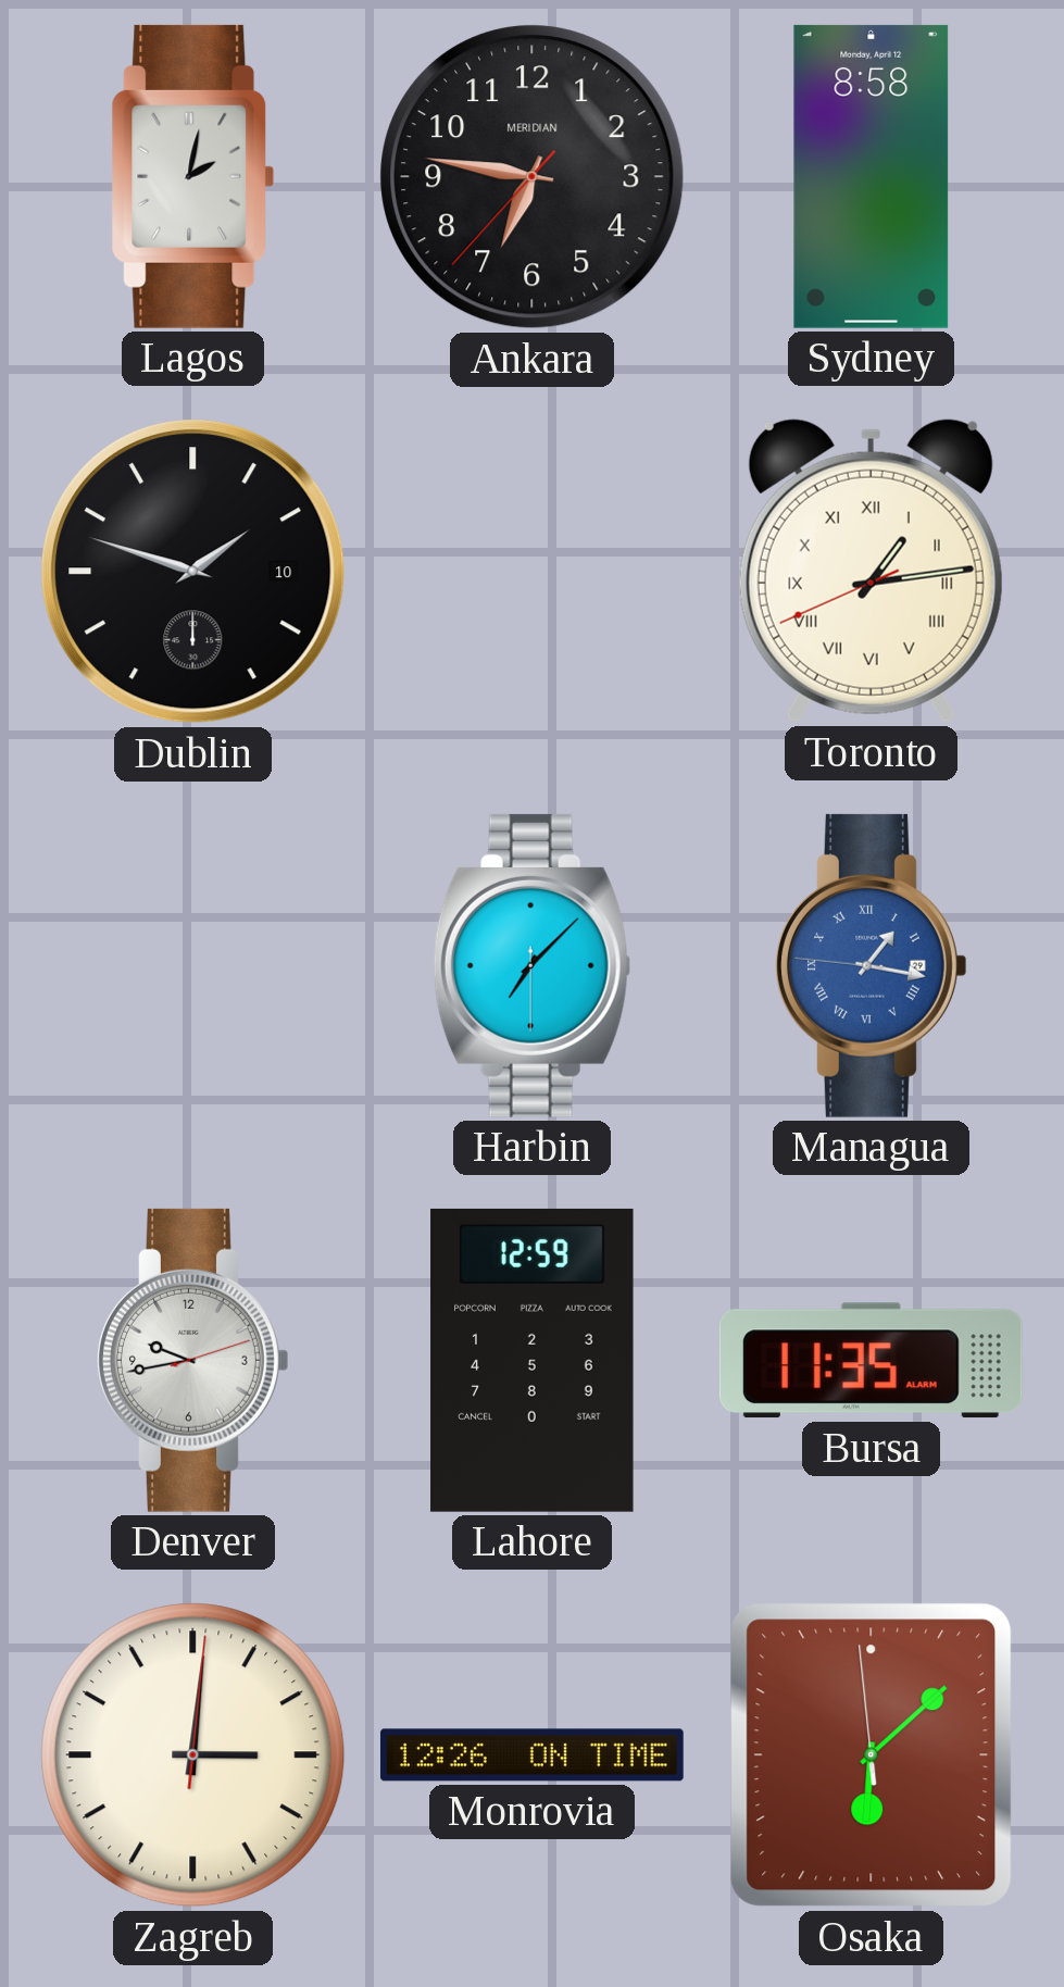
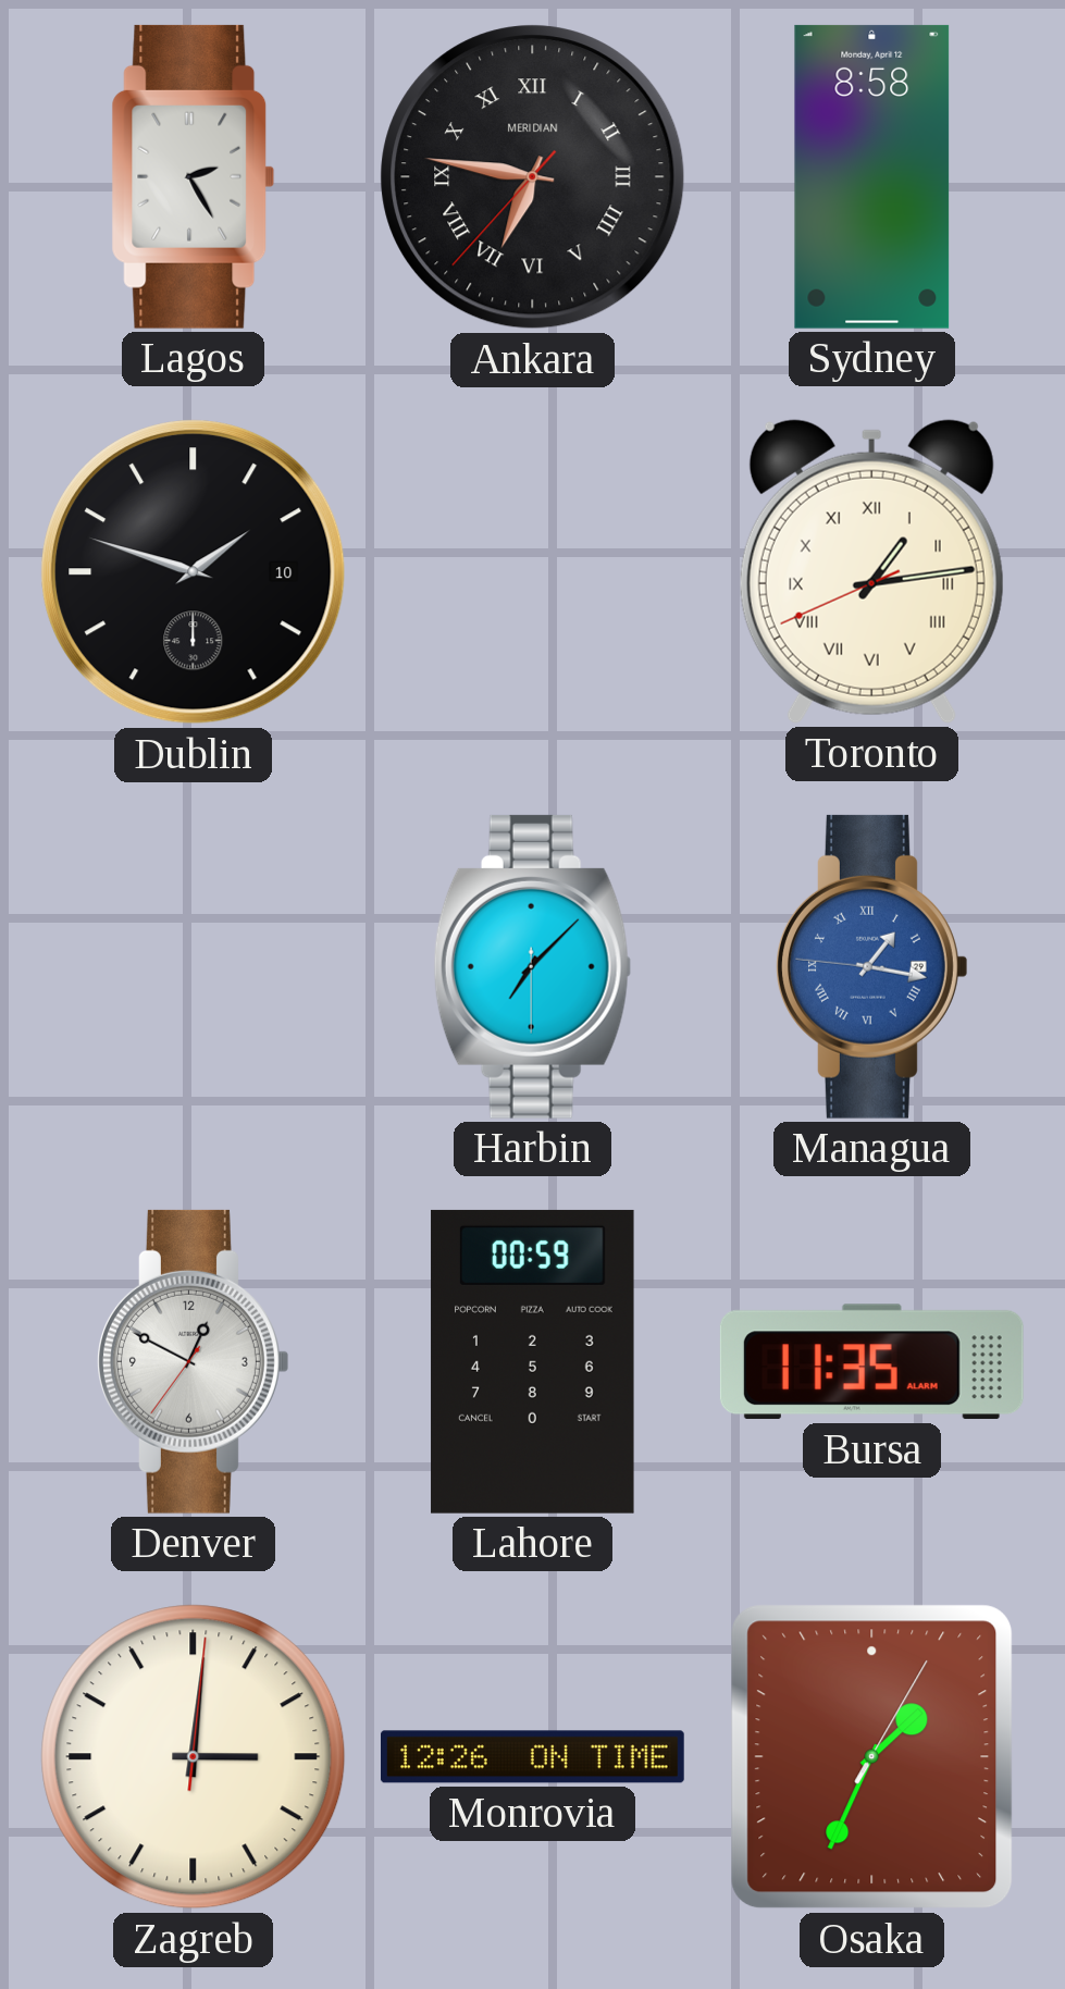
Lagos: 2:02 -> 2:25
Ankara numerals: Arabic -> Roman
Denver: 9:43 -> 12:49
Lahore: 12:59 -> 00:59
Osaka: 6:07 -> 1:34
